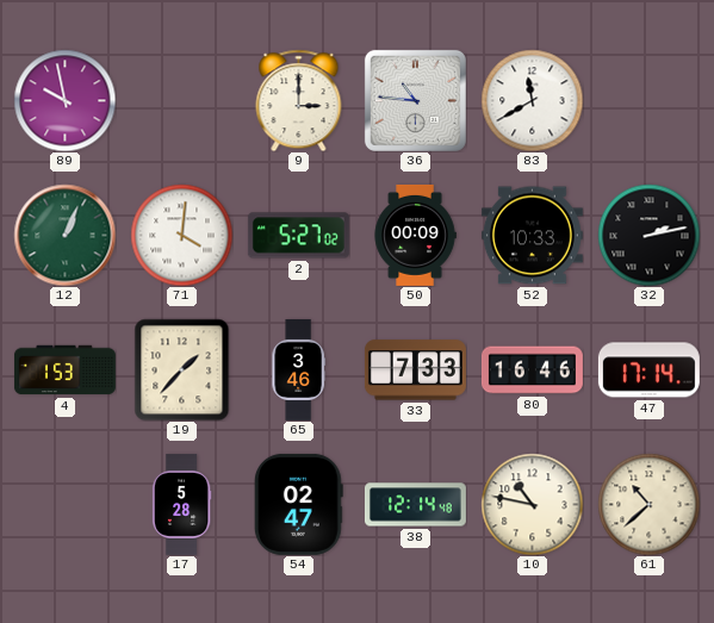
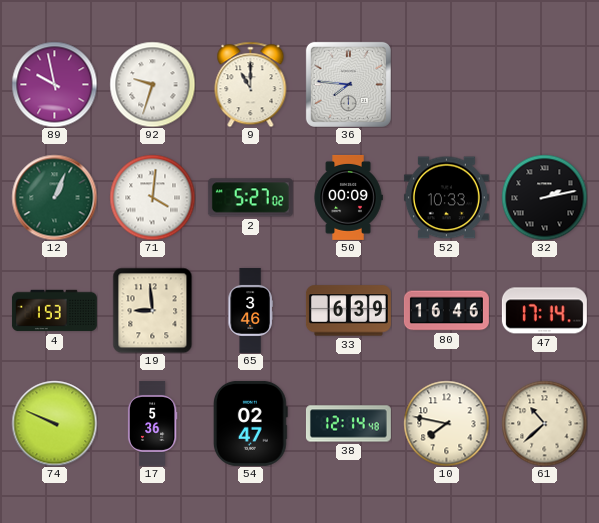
92: none -> 9:33
9: 3:00 -> 11:00
36: 10:46 -> 7:46
83: 11:40 -> none
19: 1:37 -> 8:59
33: 7:33 -> 6:39
74: none -> 9:49
17: 5:28 -> 5:36
10: 10:47 -> 7:47
